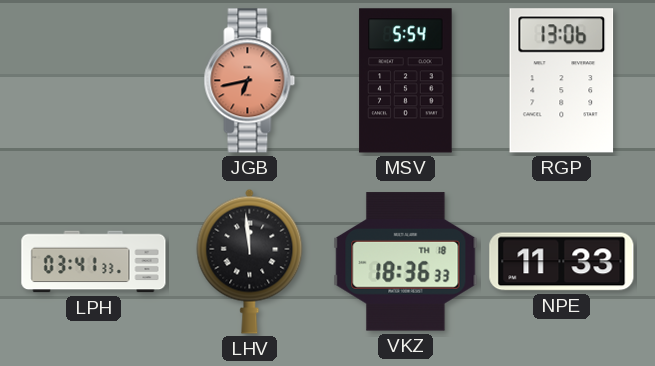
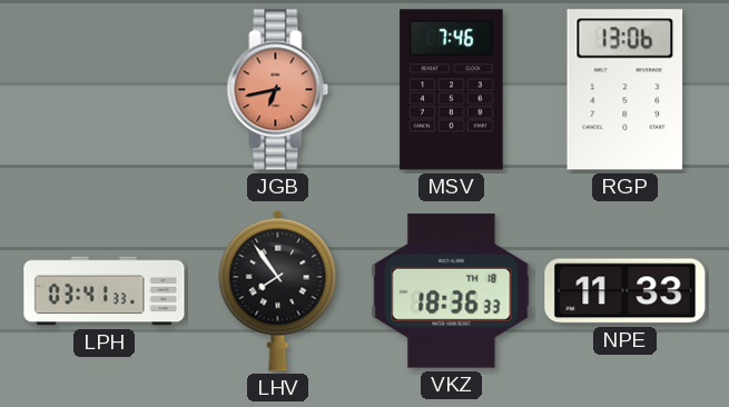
MSV: 5:54 -> 7:46
LHV: 11:59 -> 7:54
